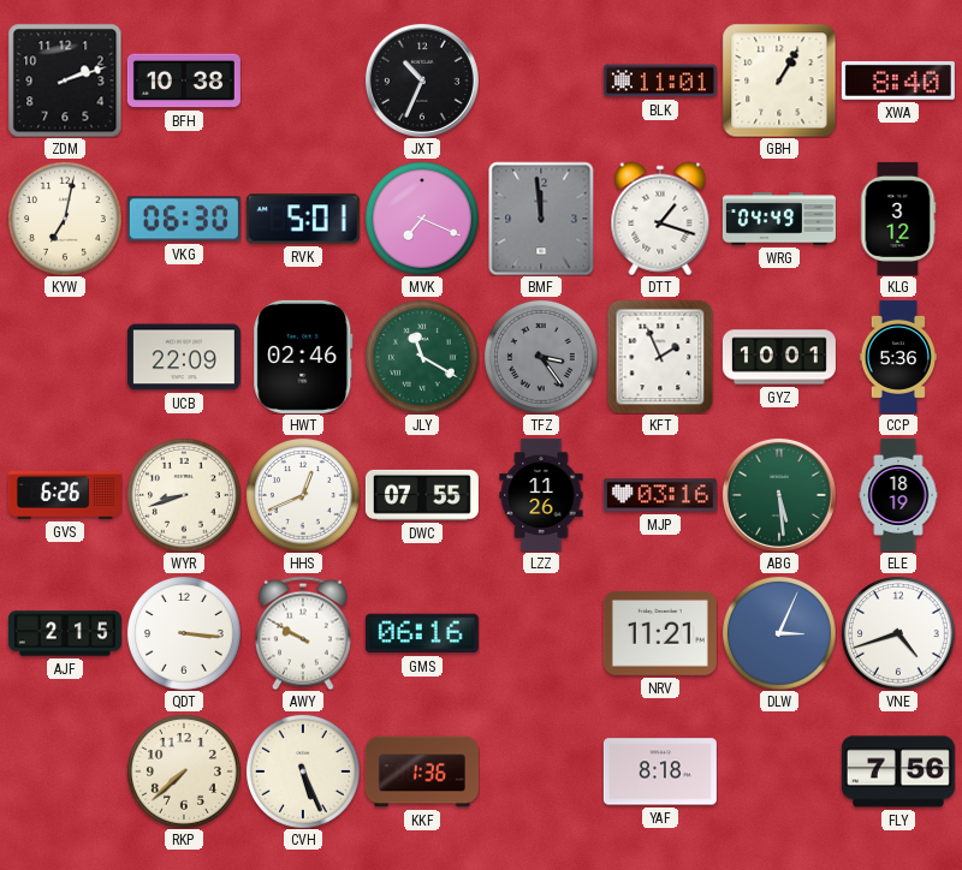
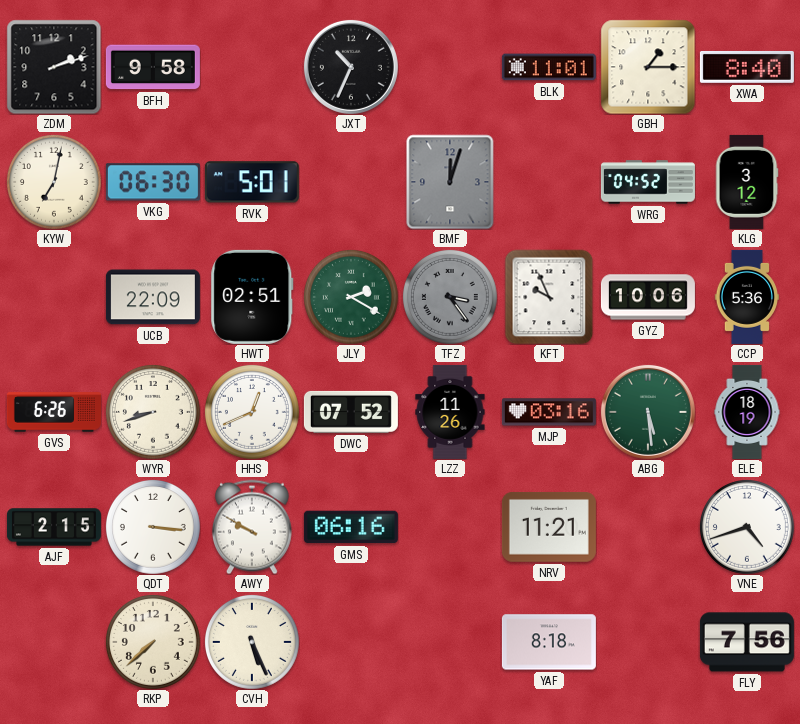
BFH: 10:38 -> 9:58
GBH: 1:05 -> 1:15
MVK: 7:19 -> none
BMF: 11:59 -> 12:03
DTT: 1:18 -> none
WRG: 04:49 -> 04:52
HWT: 02:46 -> 02:51
JLY: 11:20 -> 2:20
KFT: 1:56 -> 9:56
GYZ: 10:01 -> 10:06
DWC: 07:55 -> 07:52
DLW: 3:04 -> none
KKF: 1:36 -> none
